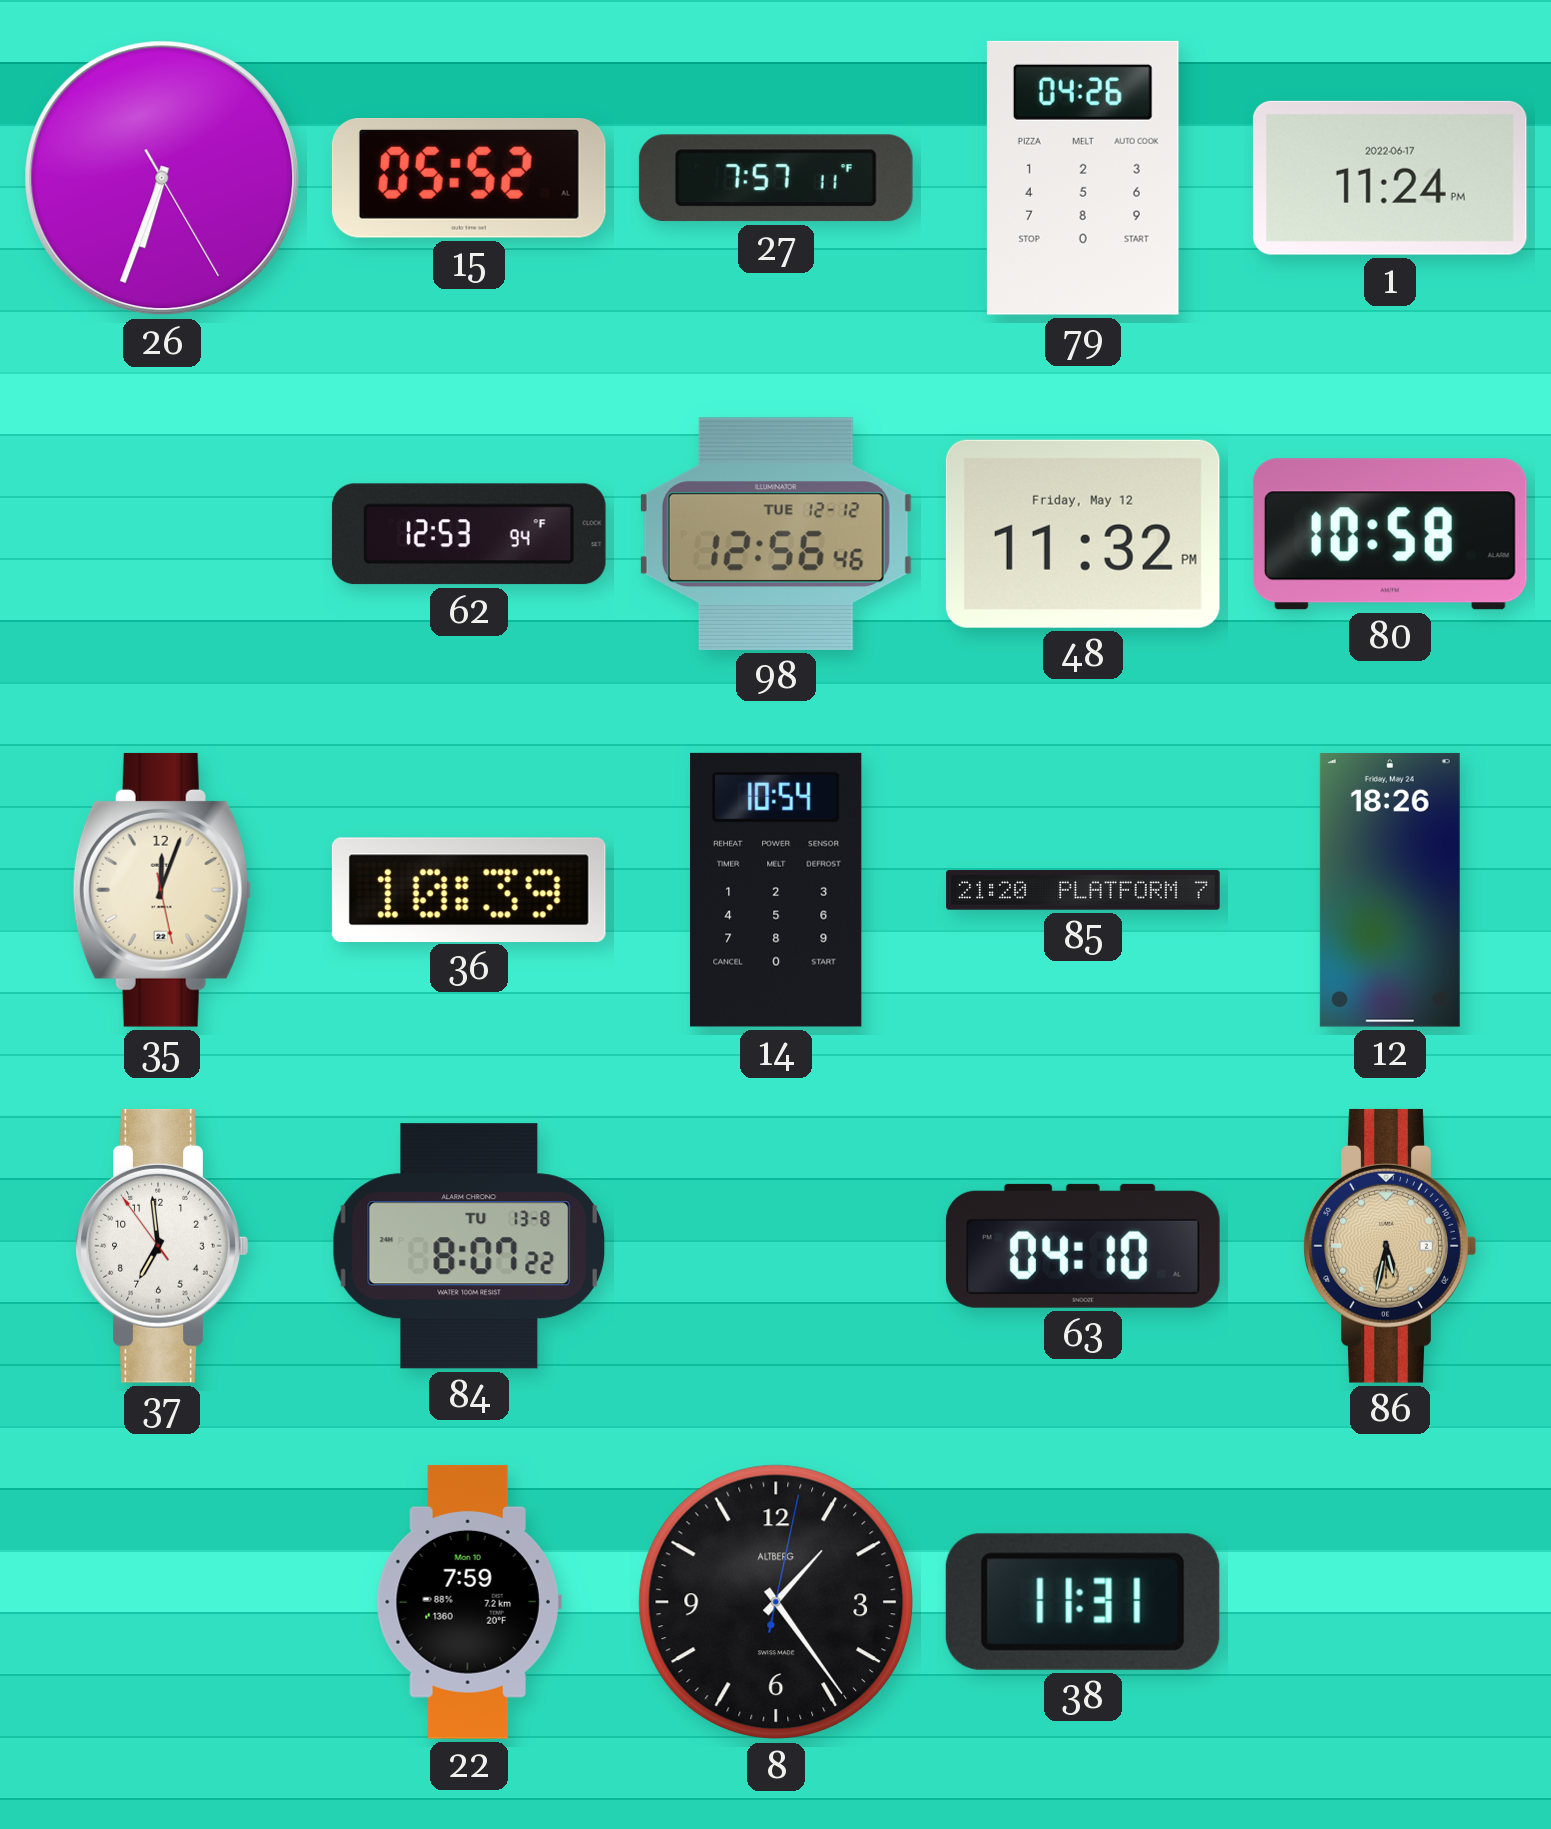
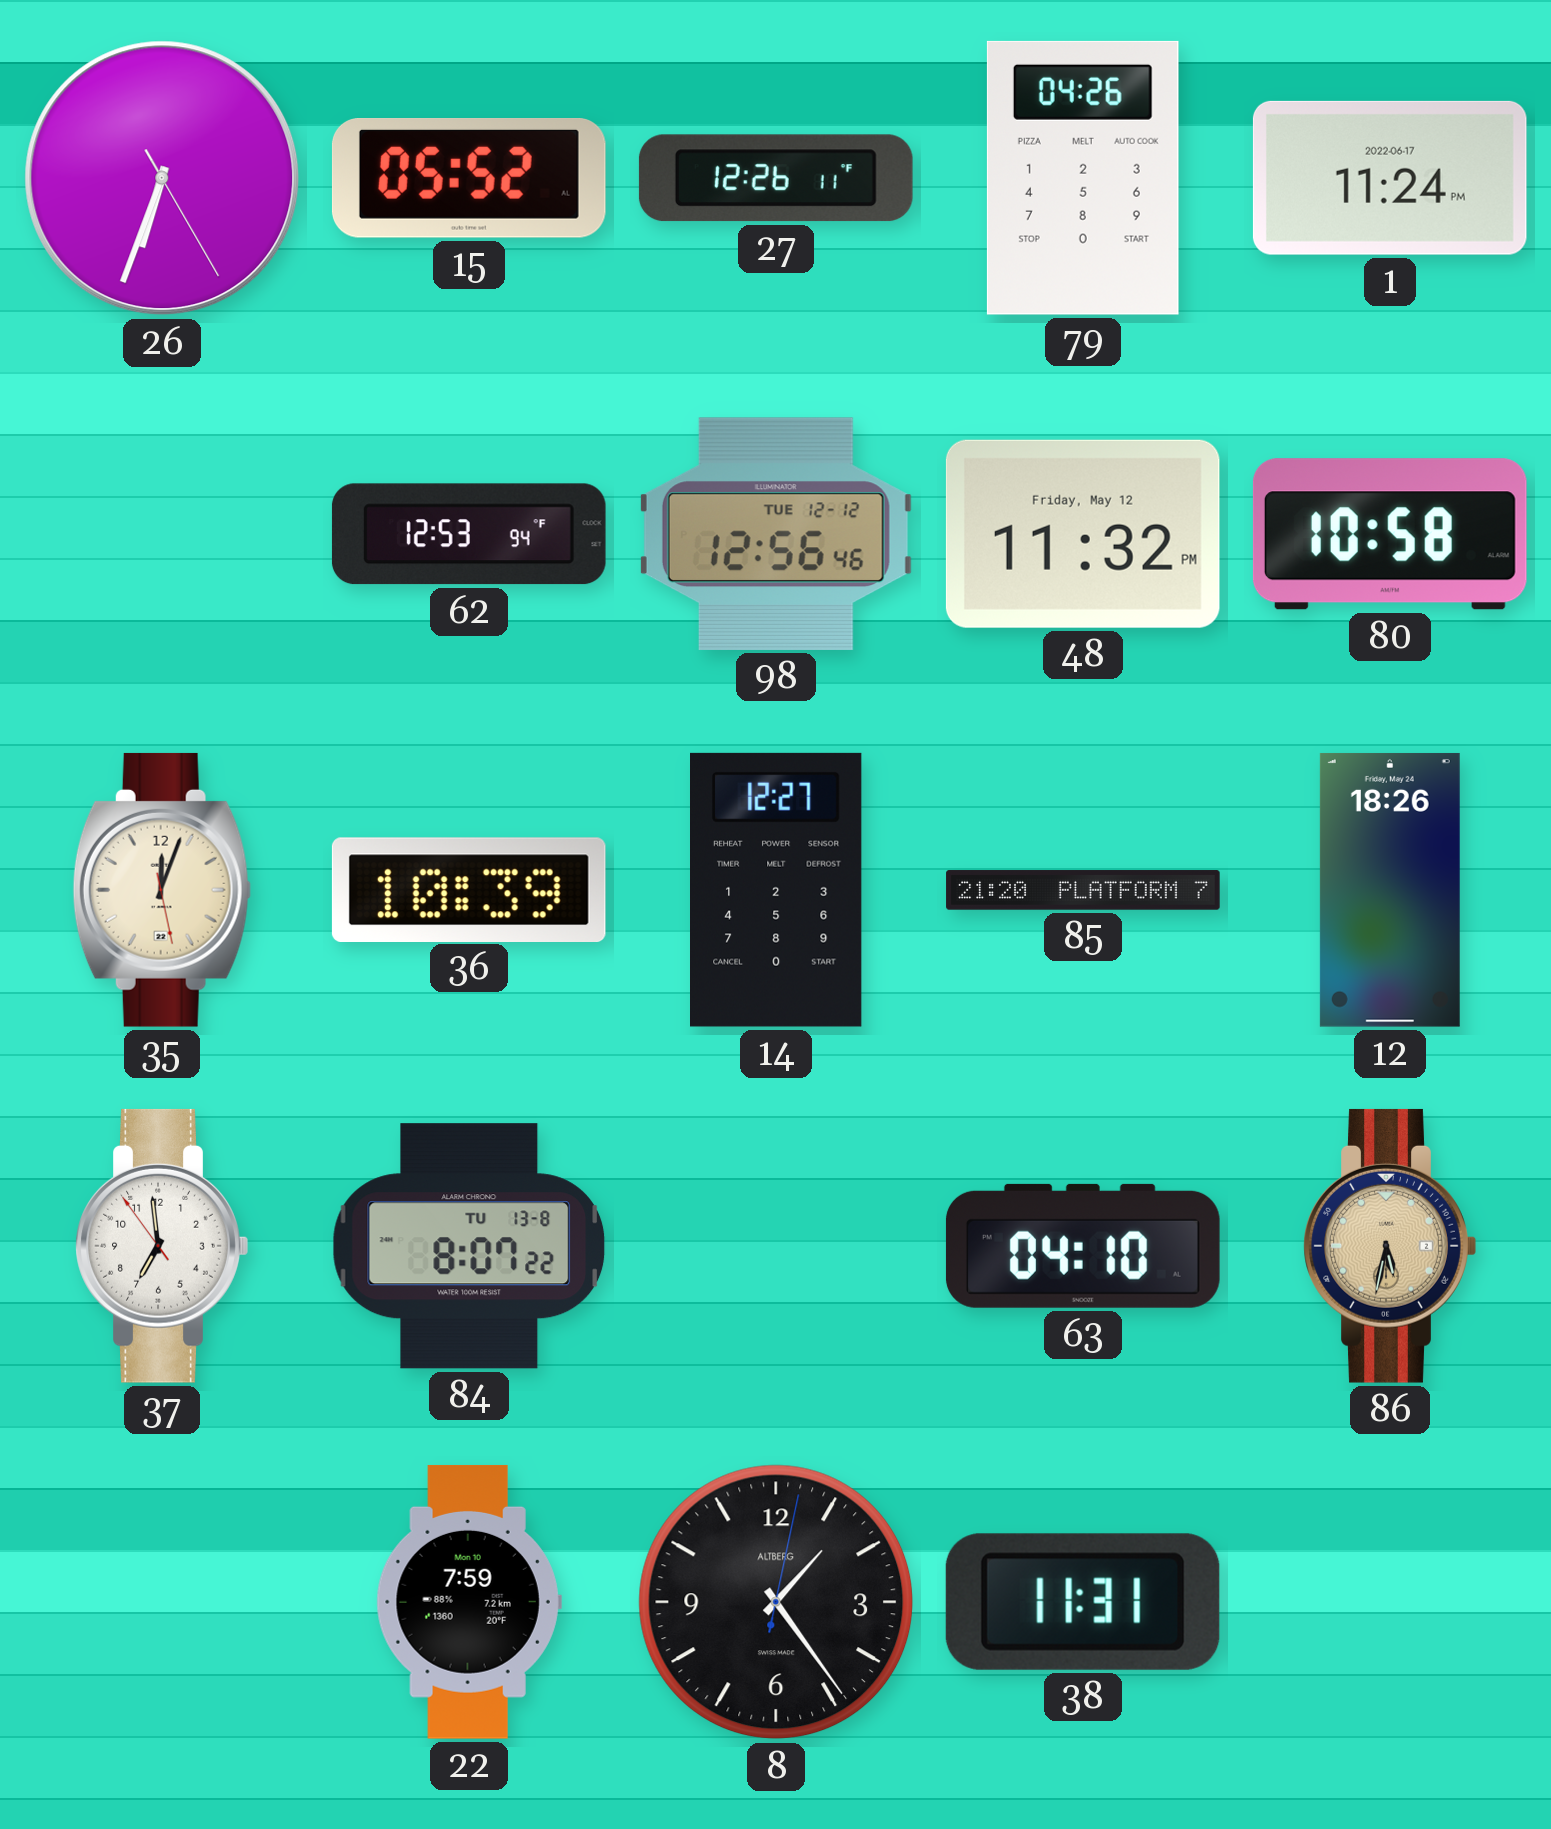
27: 7:57 -> 12:26
14: 10:54 -> 12:27
